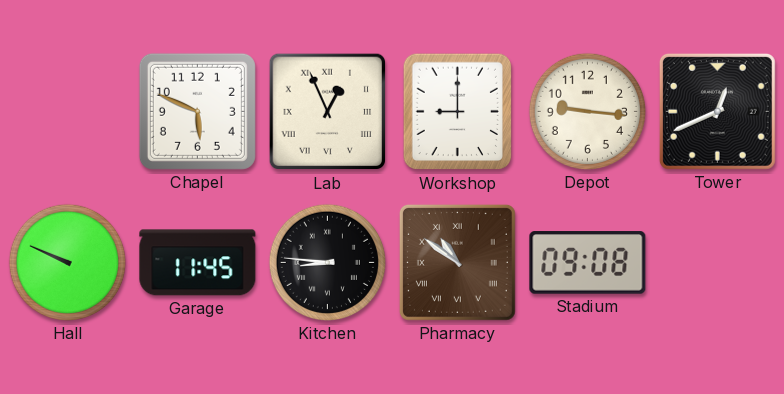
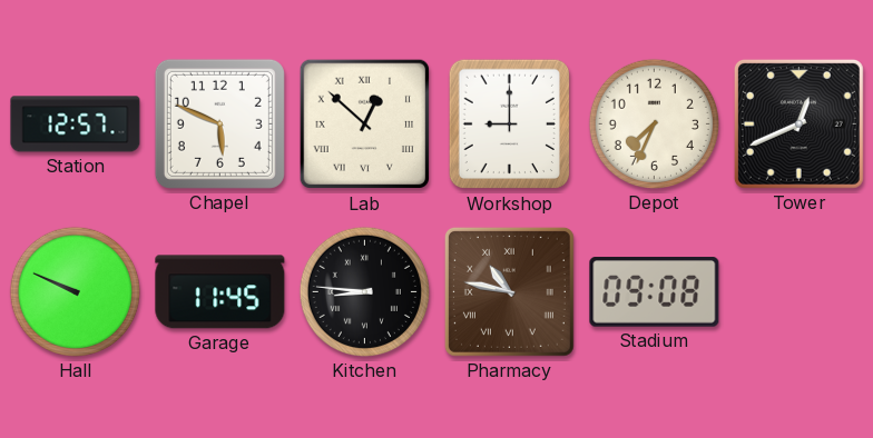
Station: none -> 12:57
Lab: 12:56 -> 12:52
Depot: 9:16 -> 7:34
Pharmacy: 10:51 -> 10:47
